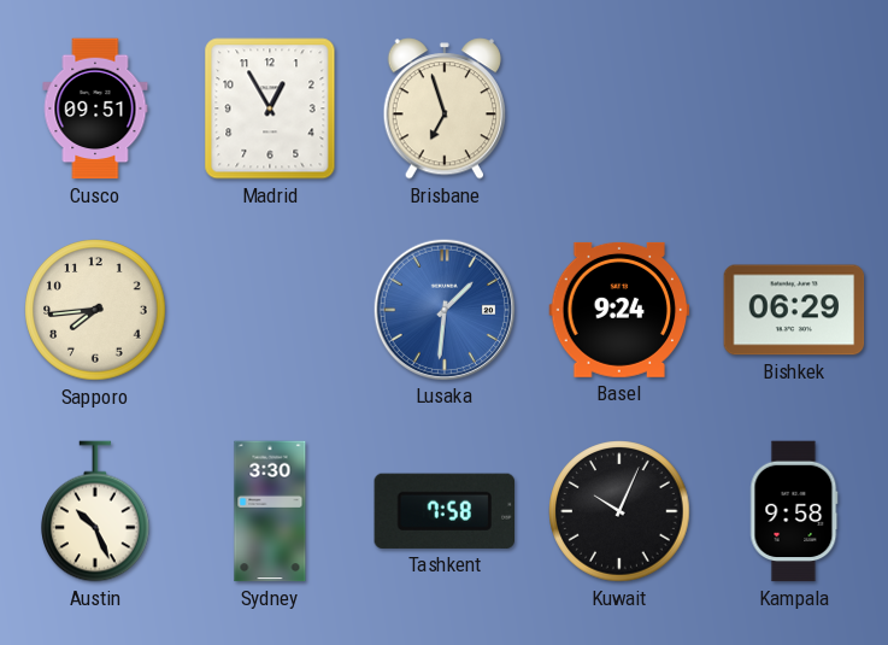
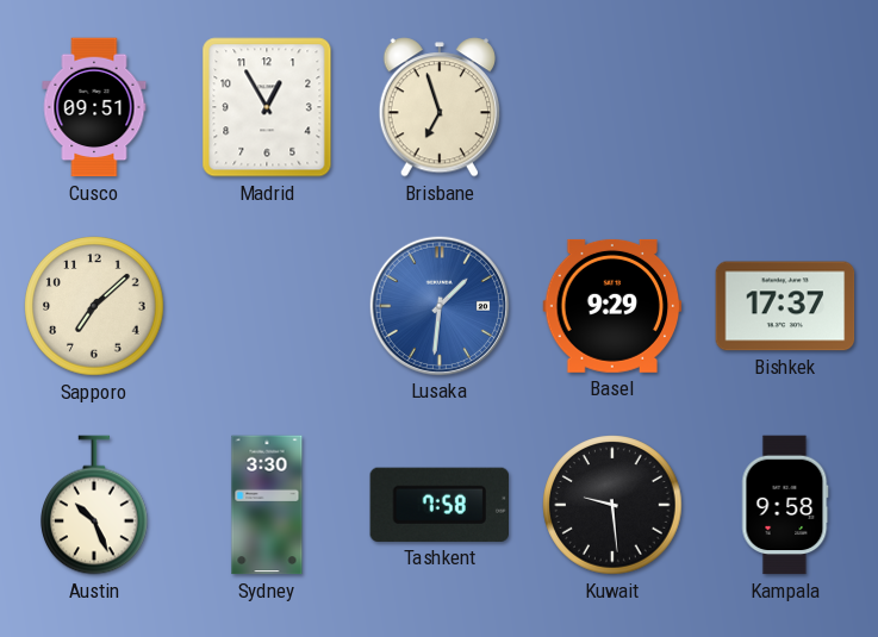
Sapporo: 7:44 -> 7:08
Basel: 9:24 -> 9:29
Bishkek: 06:29 -> 17:37
Kuwait: 10:04 -> 9:29
